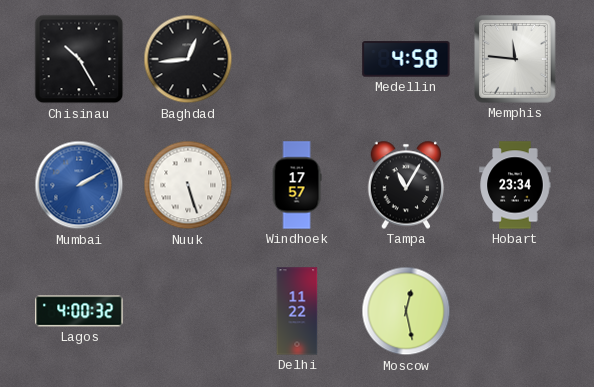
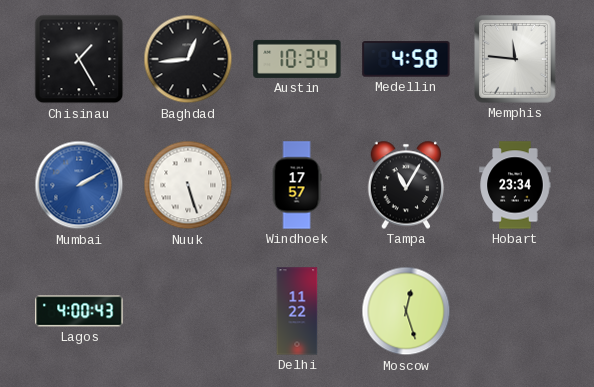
Chisinau: 10:25 -> 1:25
Austin: none -> 10:34
Lagos: 4:00:32 -> 4:00:43
Moscow: 12:28 -> 12:27
